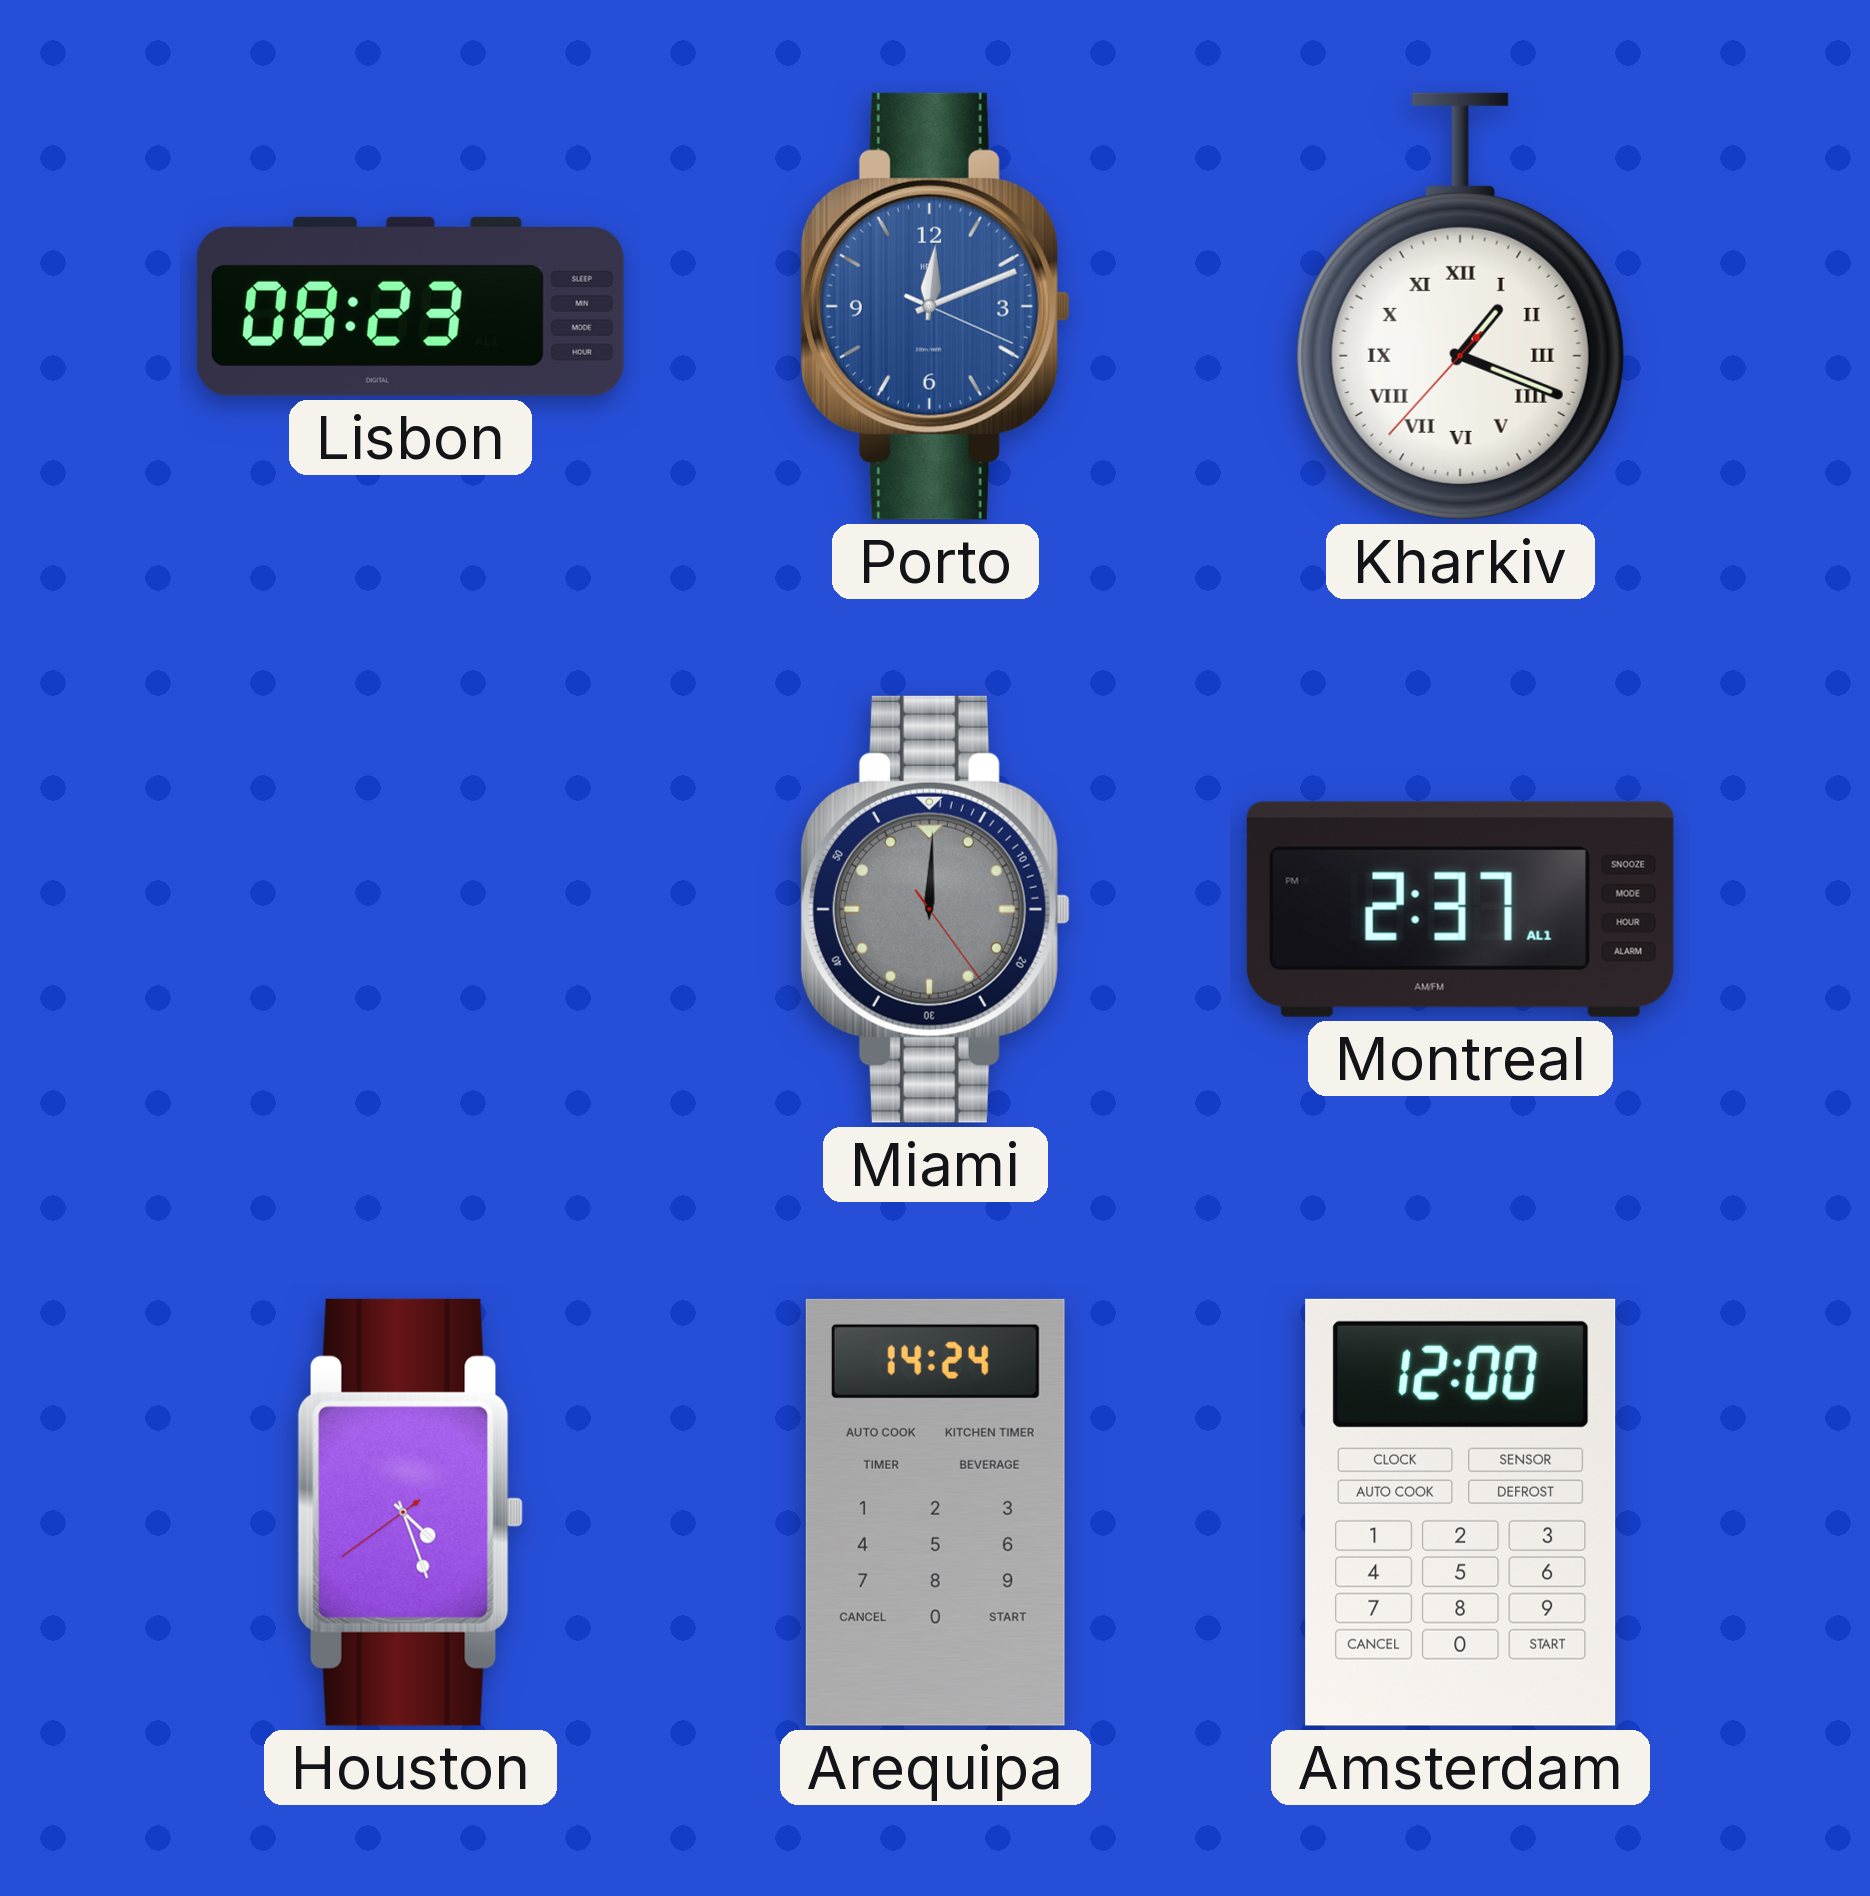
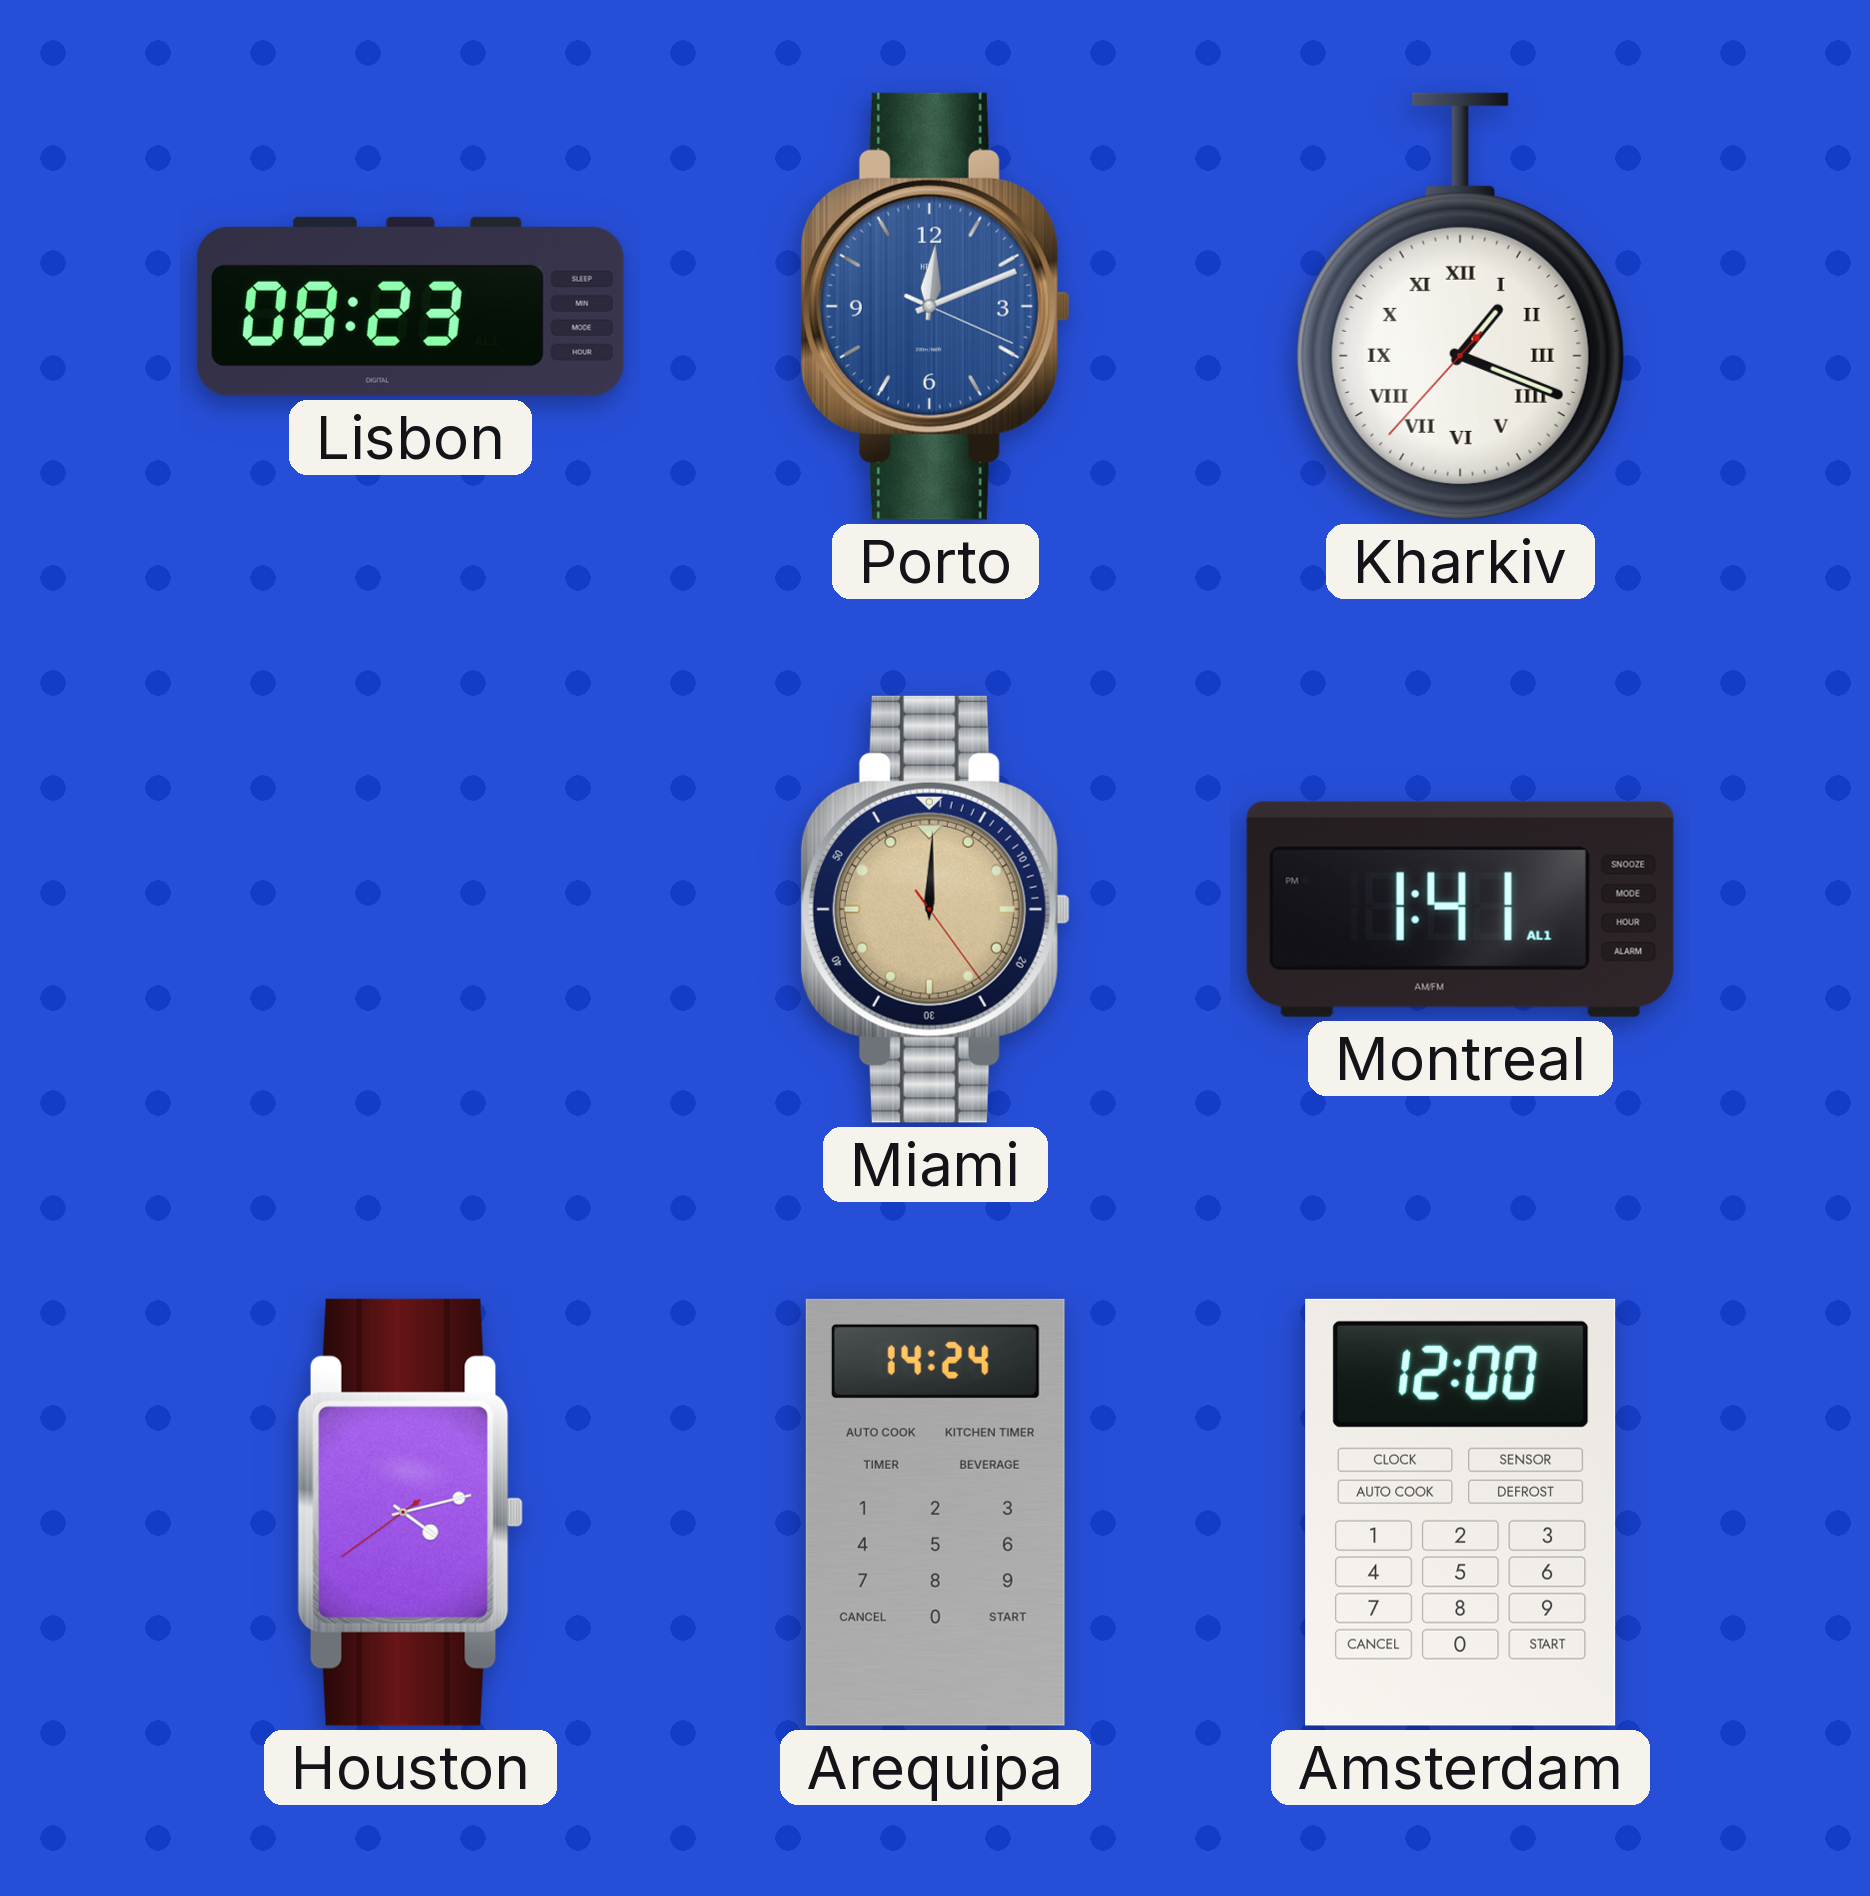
Miami dial: grey -> champagne
Montreal: 2:37 -> 1:41
Houston: 4:26 -> 4:12
